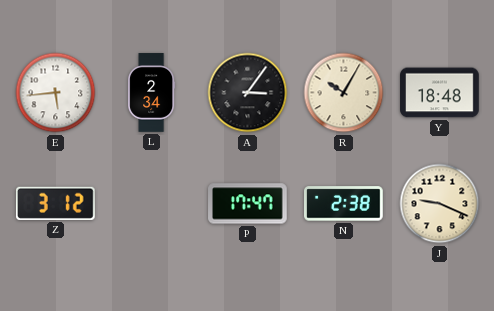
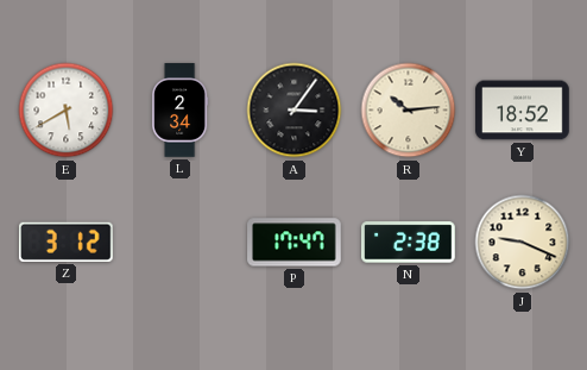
E: 5:44 -> 5:40
R: 10:05 -> 10:14
Y: 18:48 -> 18:52
